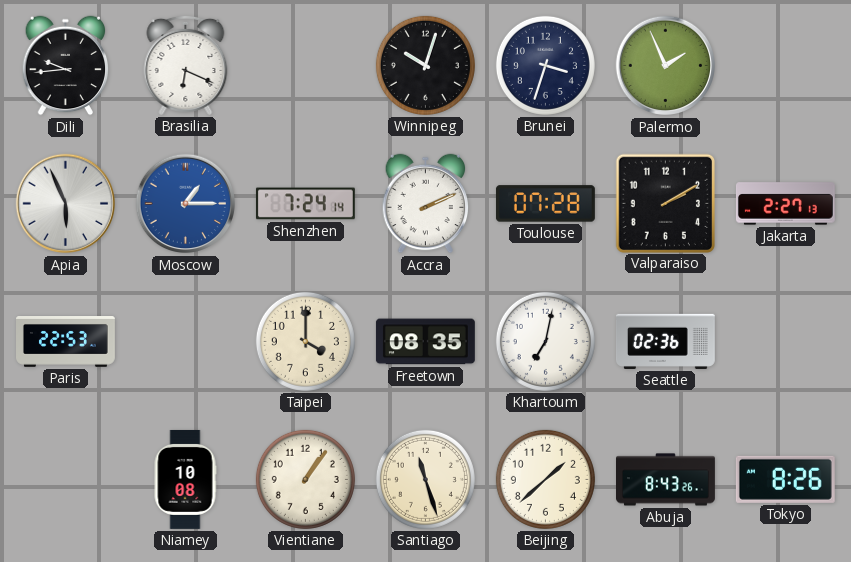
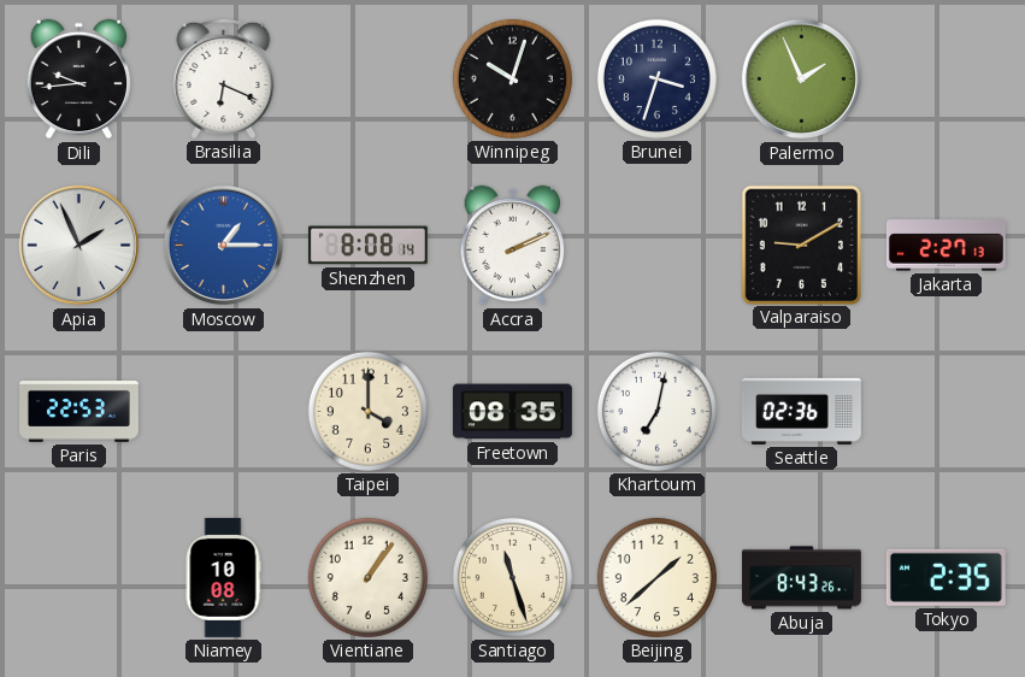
Apia: 5:56 -> 1:56
Shenzhen: 7:24 -> 8:08
Toulouse: 07:28 -> none
Valparaiso: 2:10 -> 9:10
Tokyo: 8:26 -> 2:35
